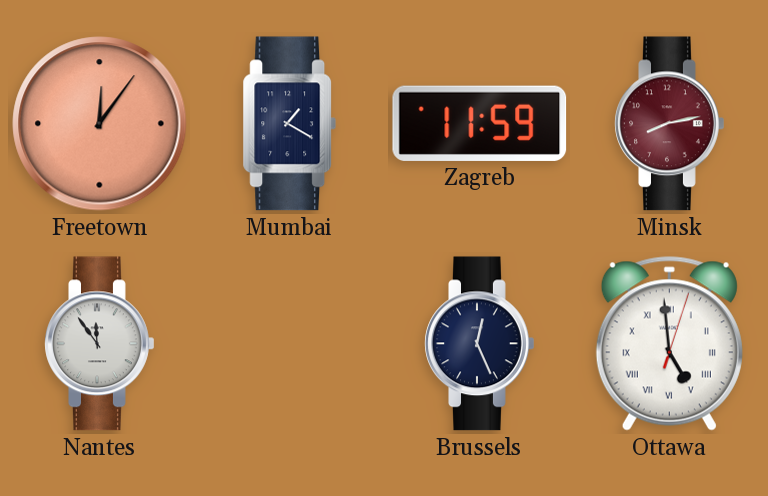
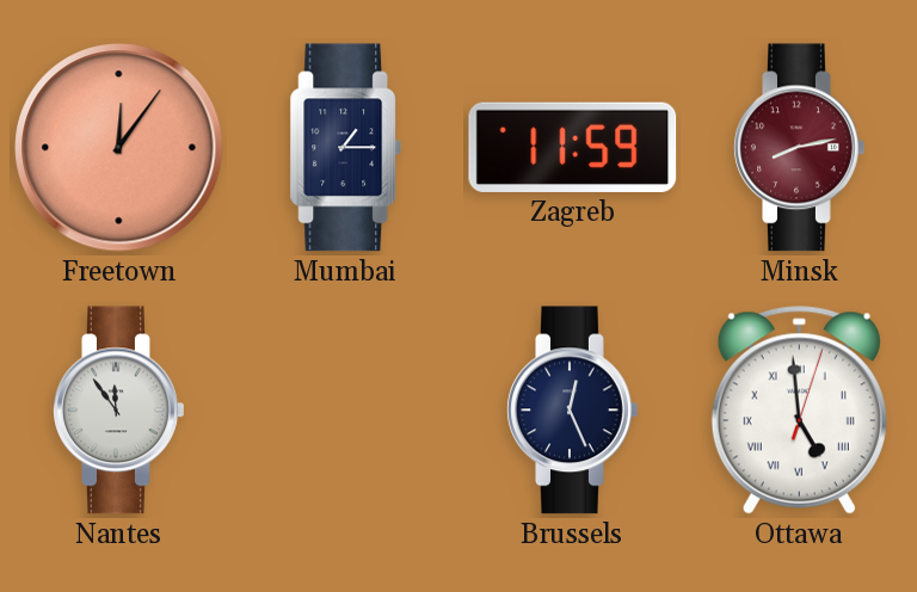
Mumbai: 1:20 -> 1:15
